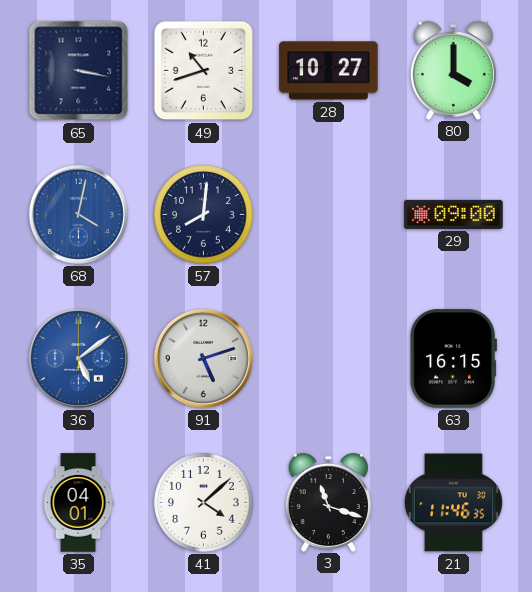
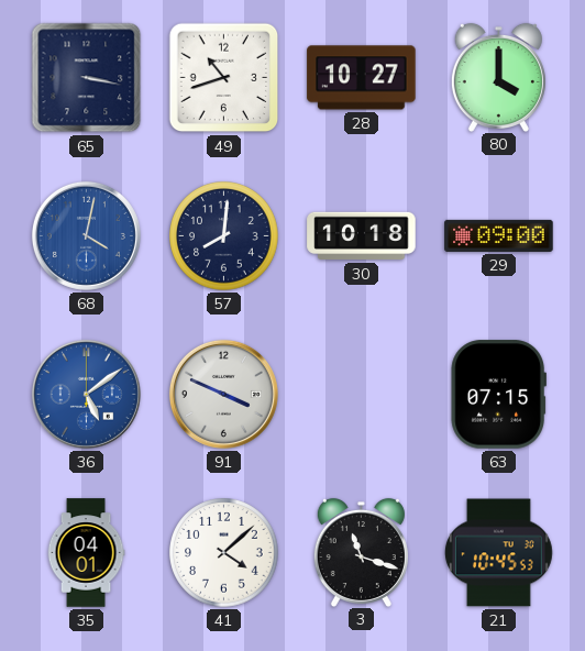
30: none -> 10:18
91: 5:12 -> 3:49
63: 16:15 -> 07:15
21: 11:46 -> 10:45
